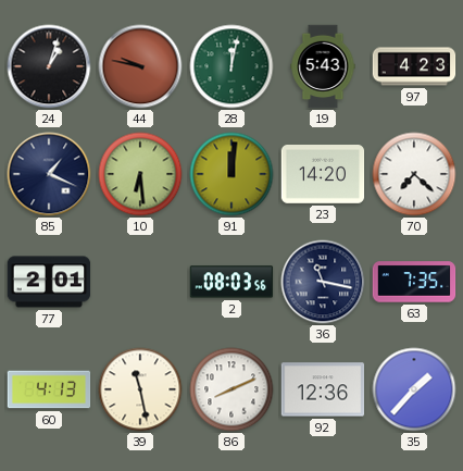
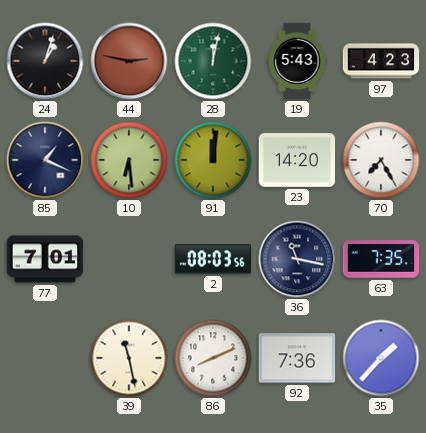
44: 9:47 -> 2:47
70: 7:22 -> 7:25
77: 2:01 -> 7:01
60: 4:13 -> none
92: 12:36 -> 7:36
